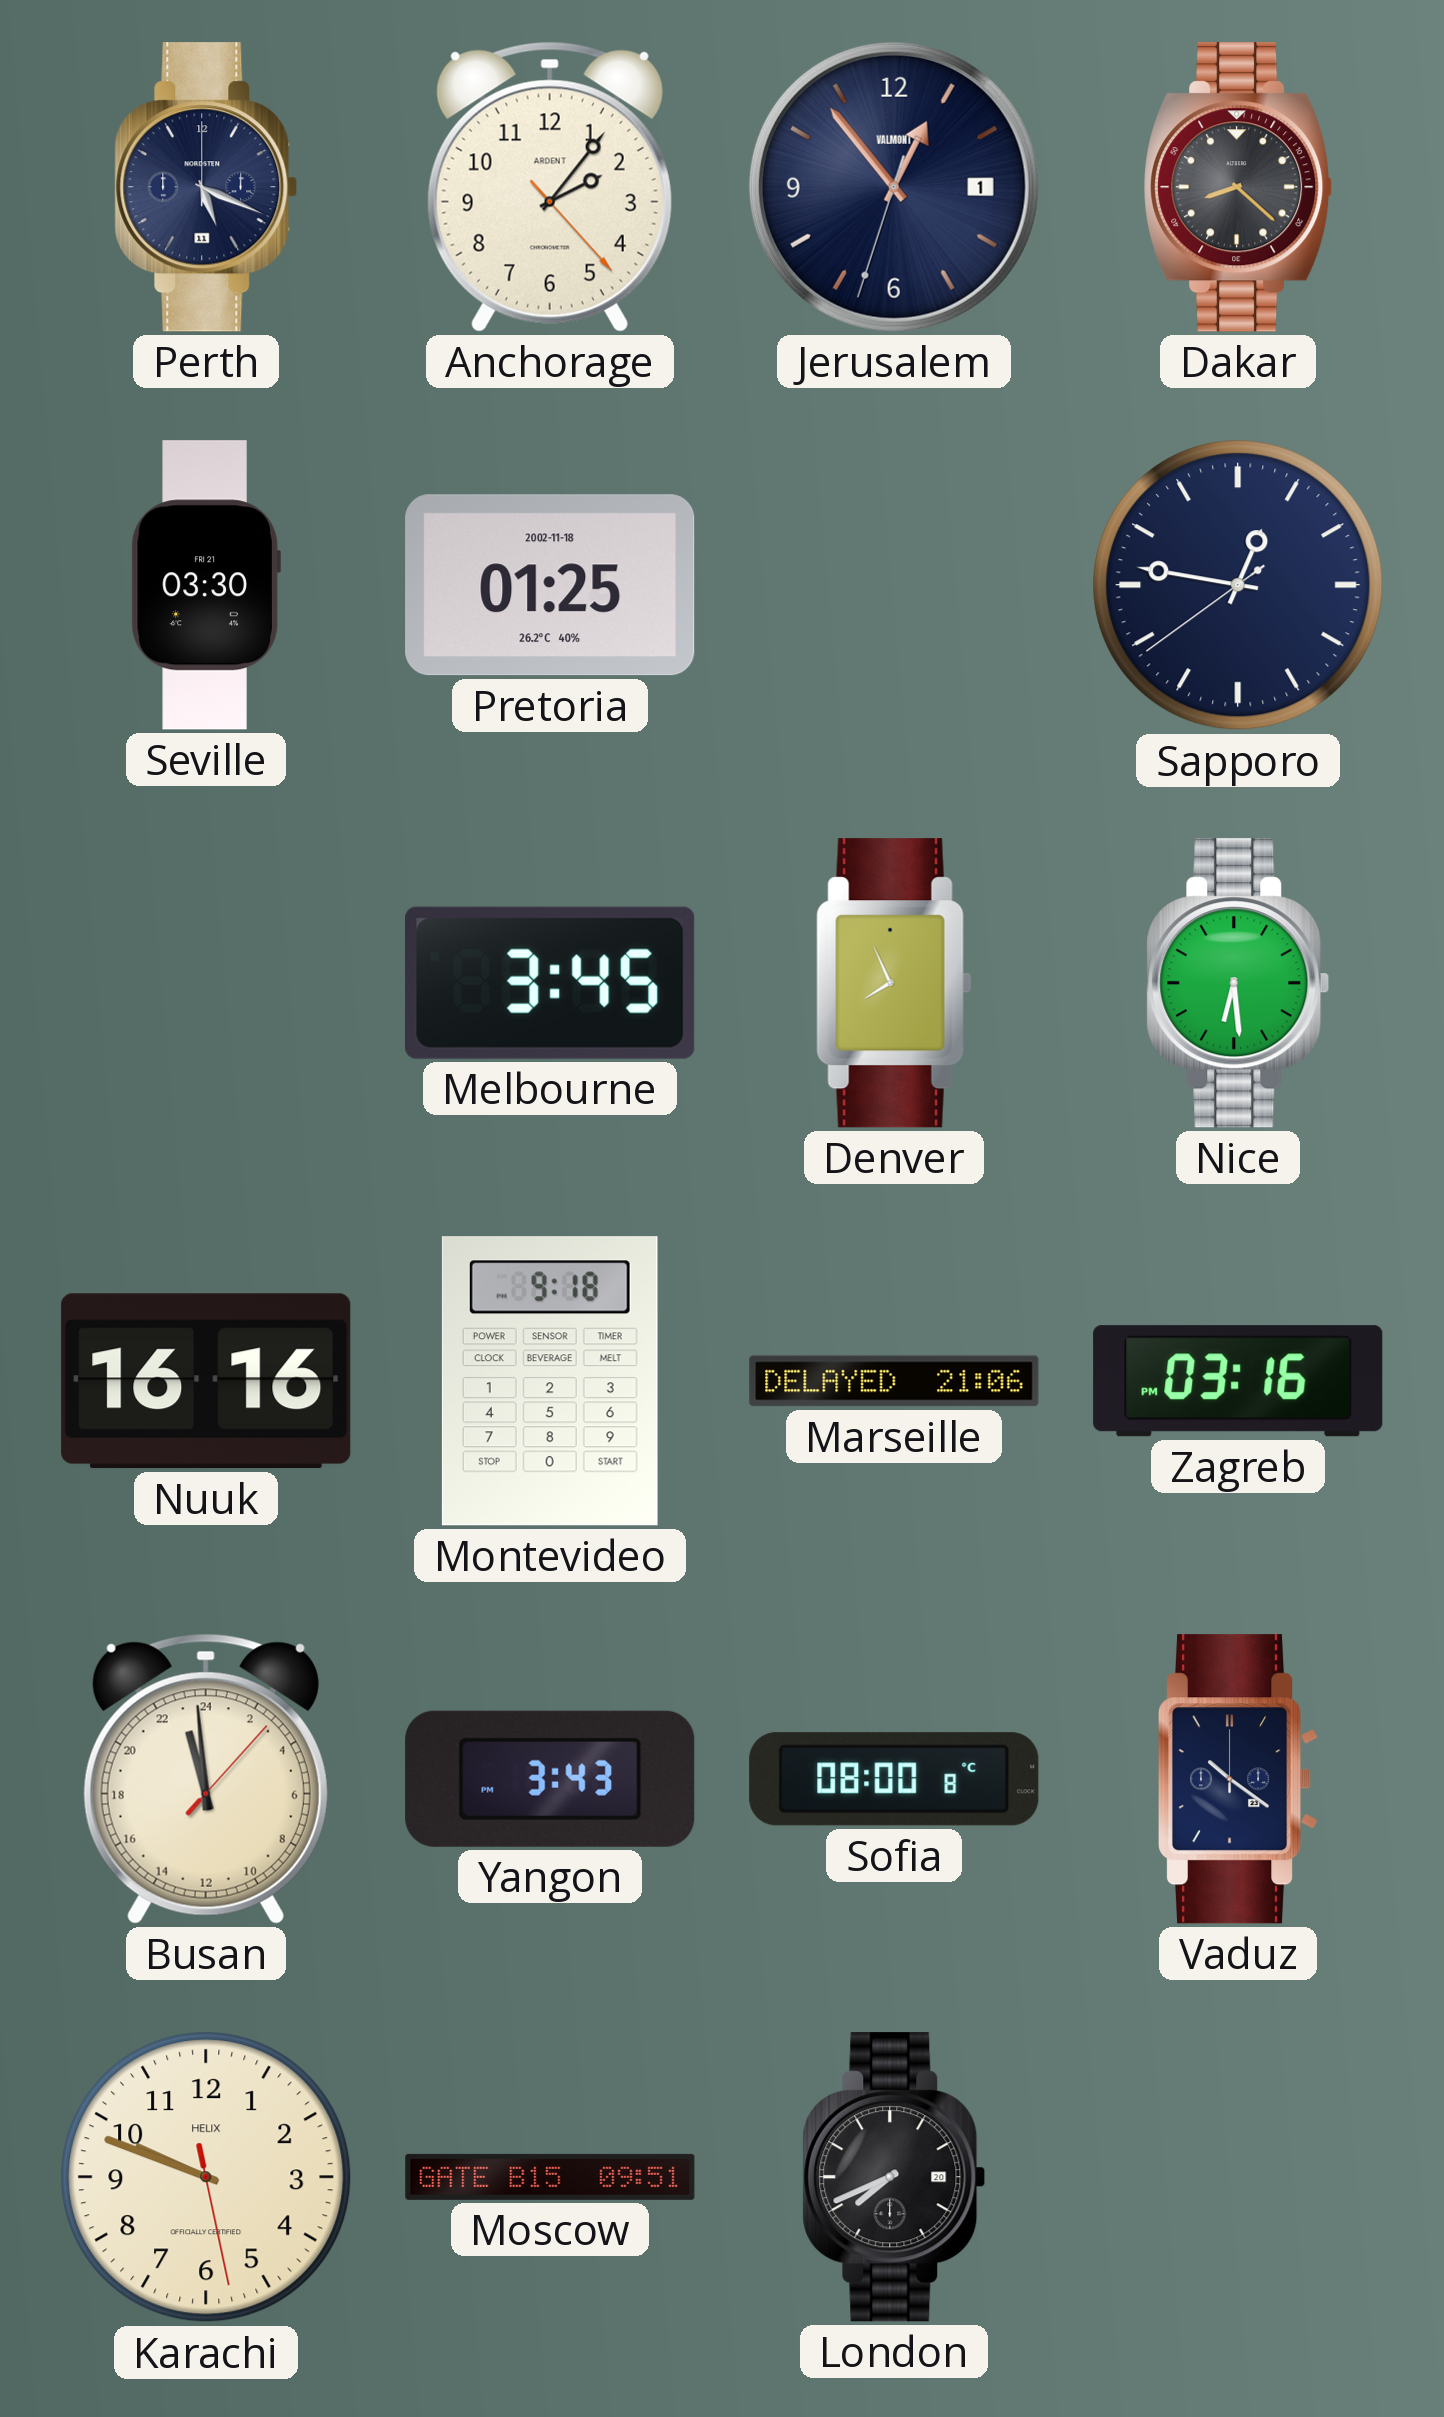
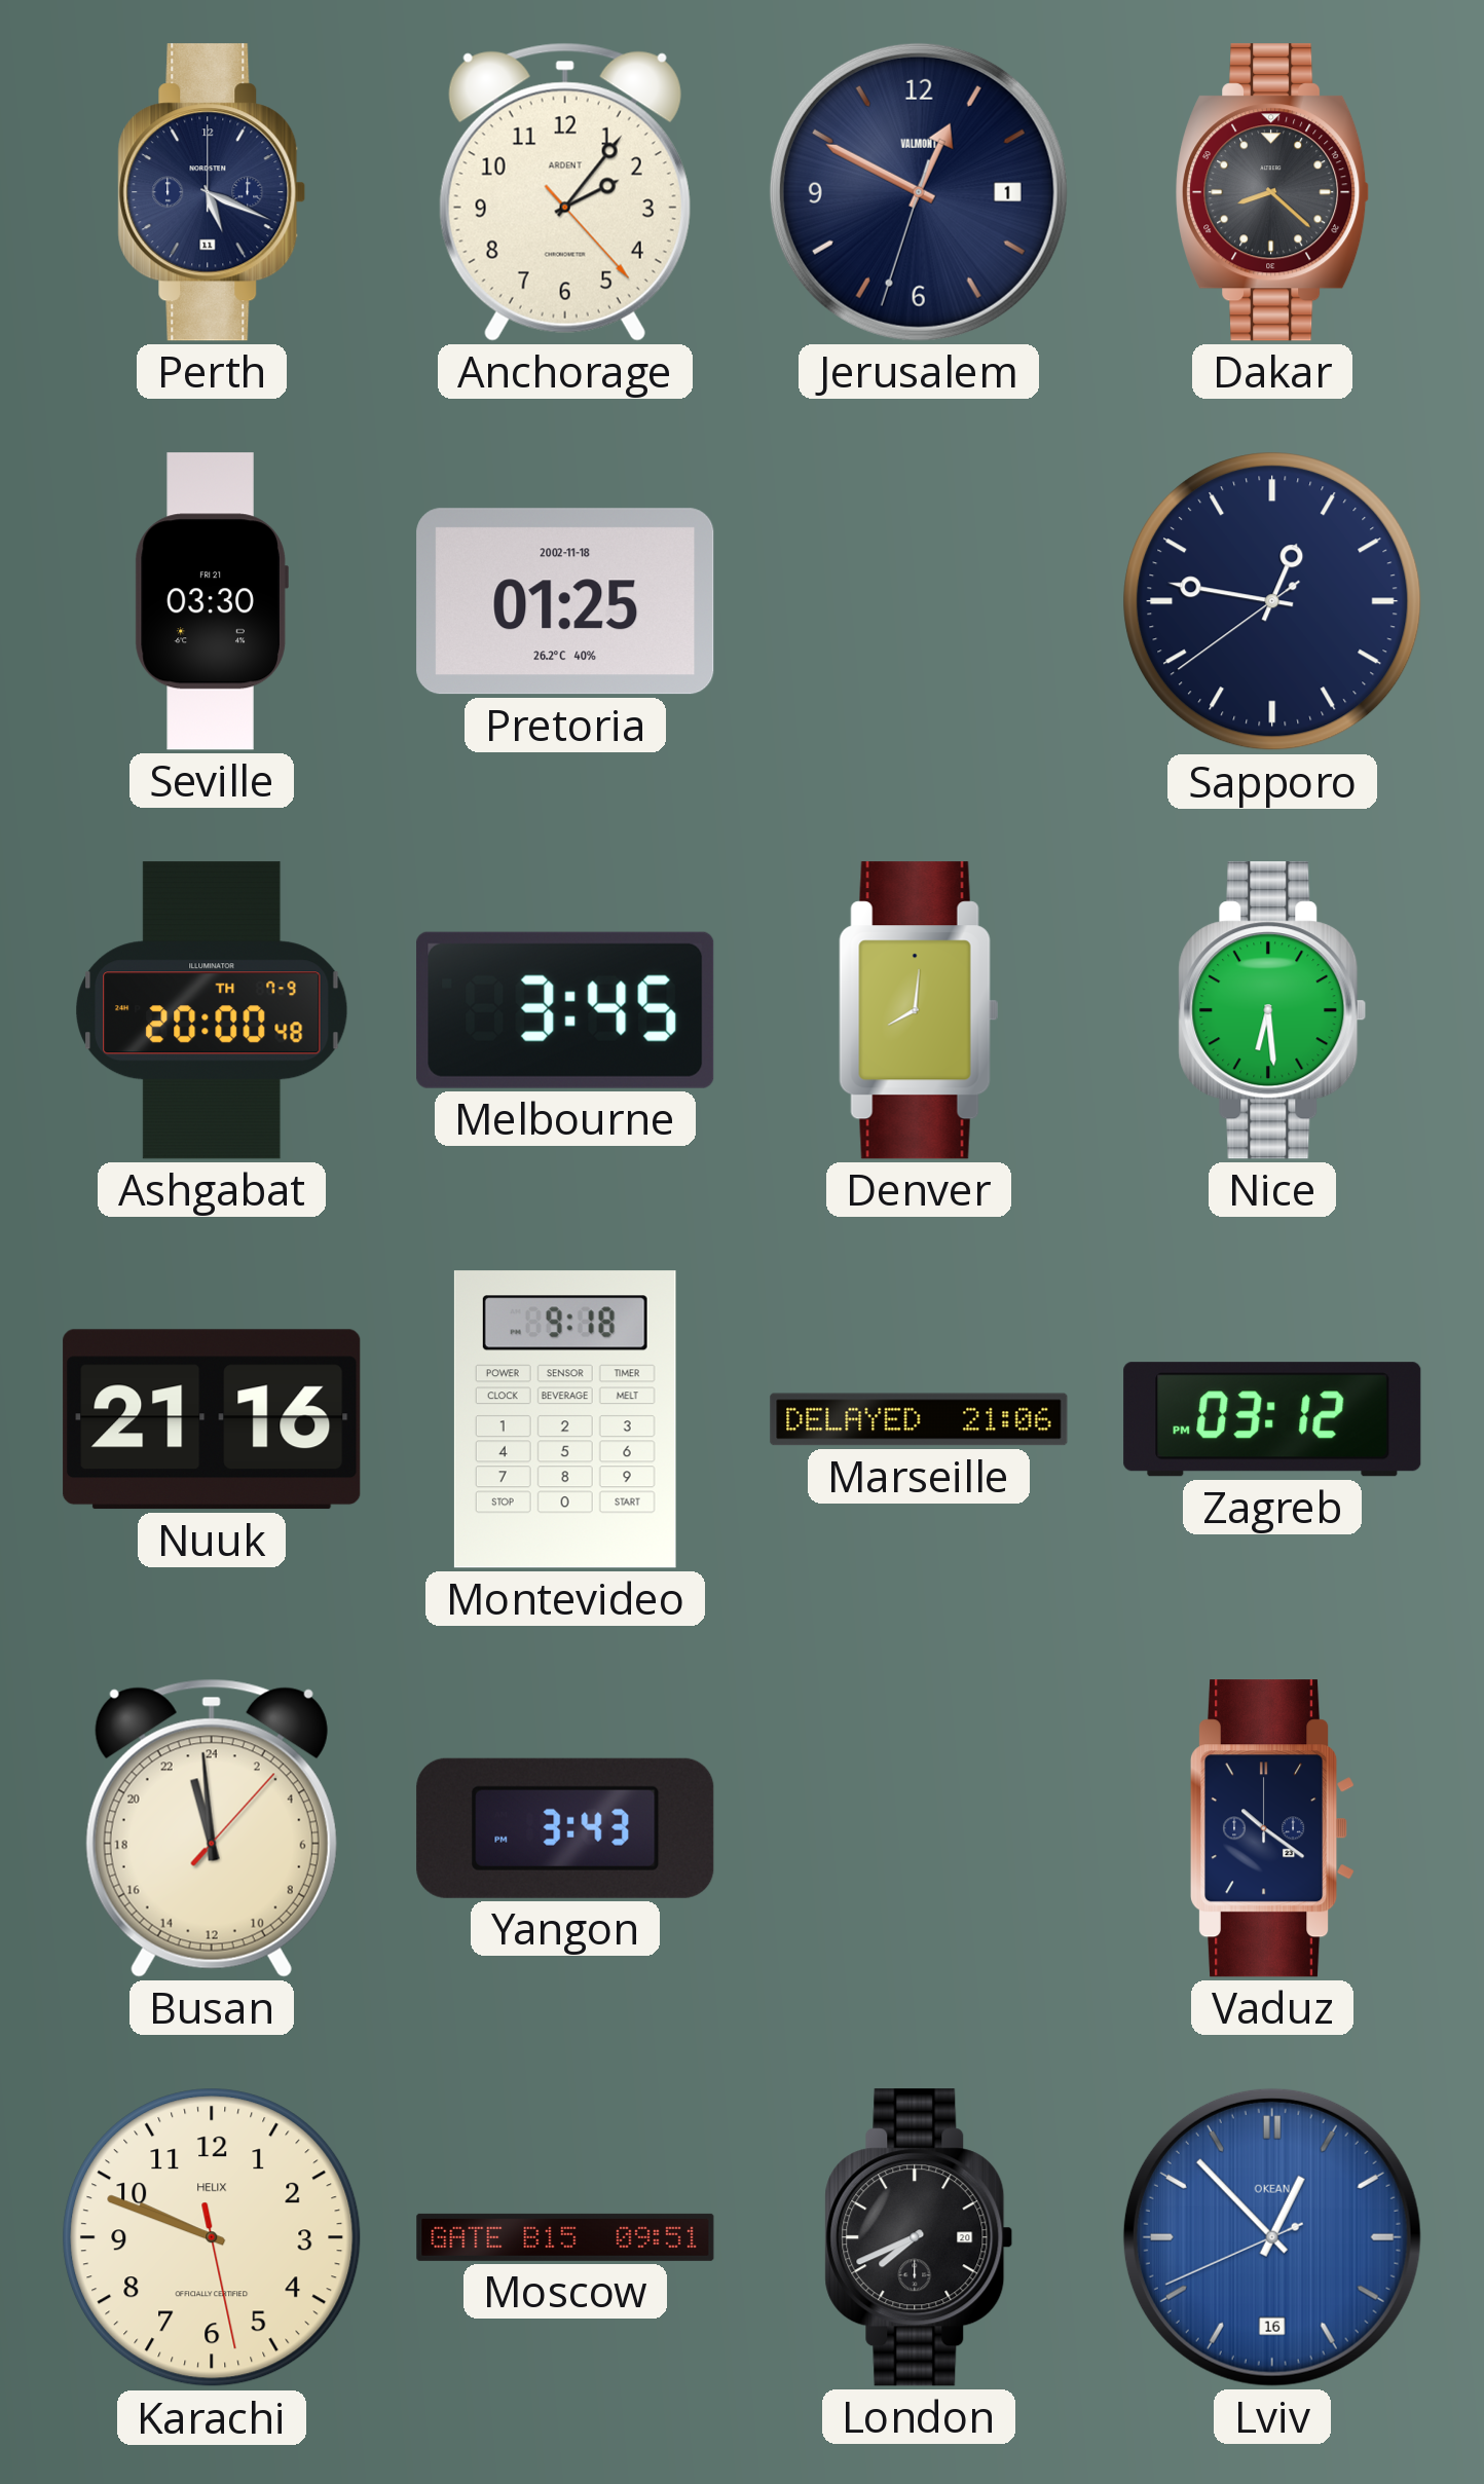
Jerusalem: 12:53 -> 12:49
Ashgabat: none -> 20:00
Denver: 7:56 -> 8:01
Nuuk: 16:16 -> 21:16
Zagreb: 03:16 -> 03:12
Sofia: 08:00 -> none
Lviv: none -> 12:52
